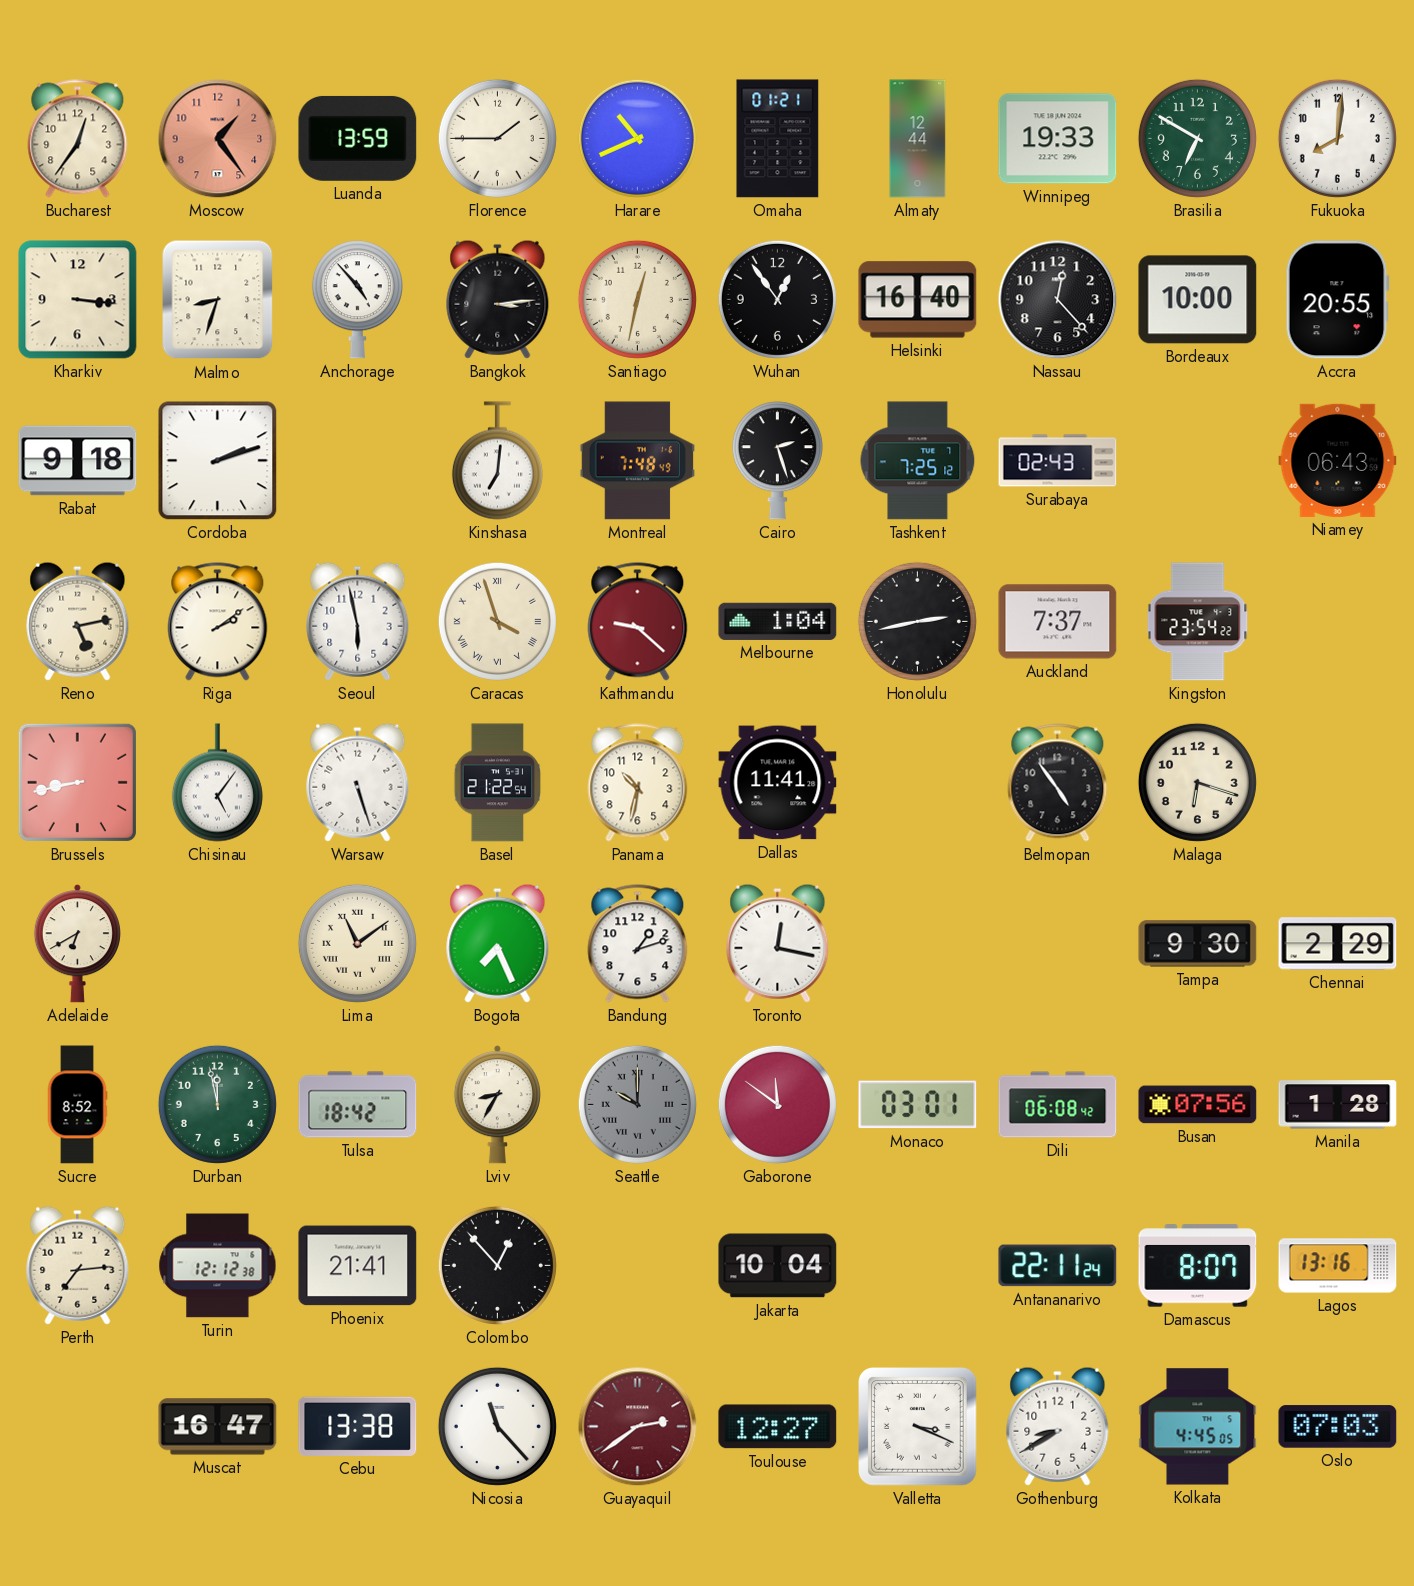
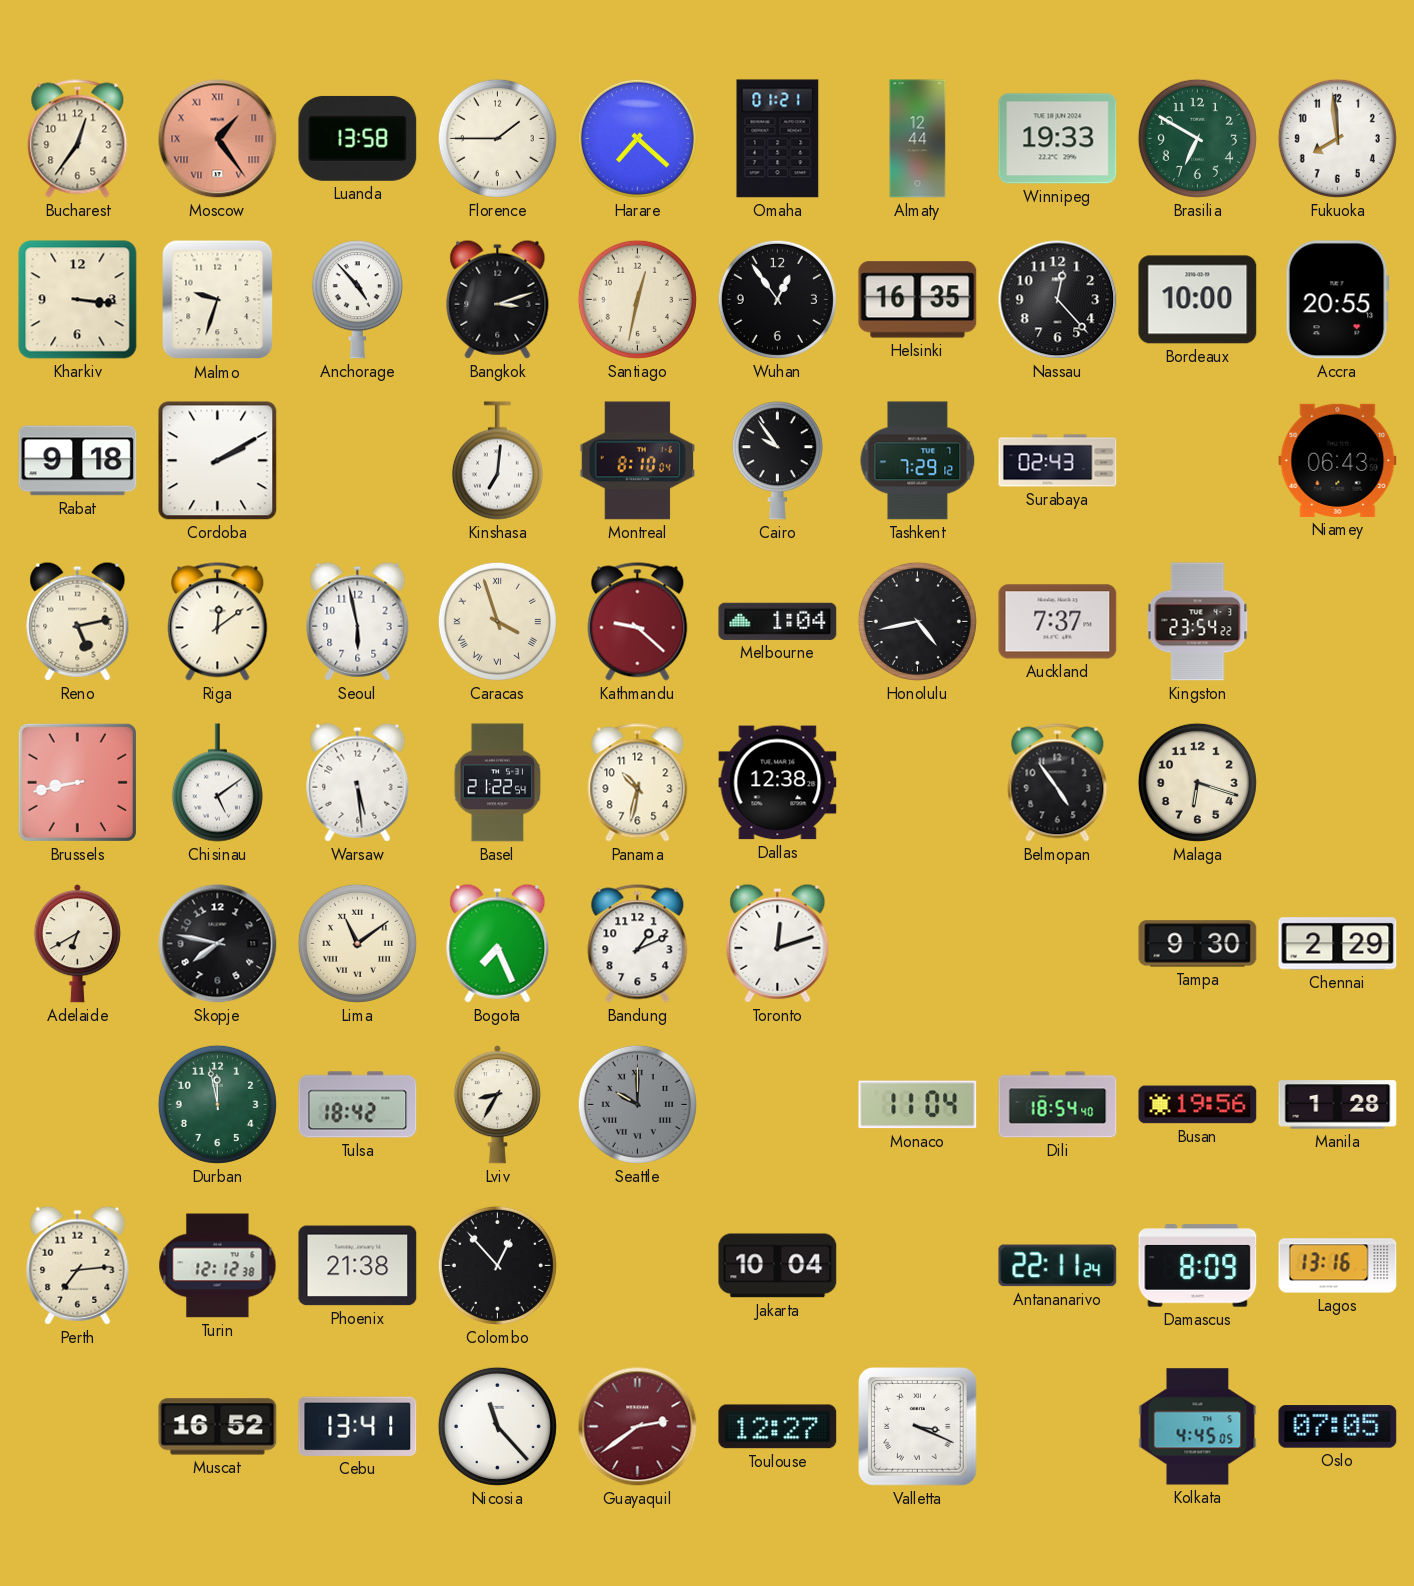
Moscow numerals: Arabic -> Roman
Luanda: 13:59 -> 13:58
Harare: 10:41 -> 7:22
Fukuoka: 8:01 -> 7:59
Malmo: 8:33 -> 9:33
Bangkok: 3:14 -> 3:12
Helsinki: 16:40 -> 16:35
Cordoba: 2:12 -> 2:10
Montreal: 7:48 -> 8:10
Cairo: 2:27 -> 9:54
Tashkent: 7:25 -> 7:29
Riga: 2:09 -> 12:09
Honolulu: 2:43 -> 4:43
Chisinau: 5:06 -> 5:09
Warsaw: 5:27 -> 5:29
Dallas: 11:41 -> 12:38
Skopje: none -> 7:47
Bandung: 1:12 -> 1:11
Toronto: 12:17 -> 12:12
Sucre: 8:52 -> none
Gaborone: 11:51 -> none
Monaco: 03:01 -> 11:04
Dili: 06:08 -> 18:54
Busan: 07:56 -> 19:56
Phoenix: 21:41 -> 21:38
Damascus: 8:07 -> 8:09
Muscat: 16:47 -> 16:52
Cebu: 13:38 -> 13:41
Gothenburg: 8:40 -> none
Oslo: 07:03 -> 07:05
